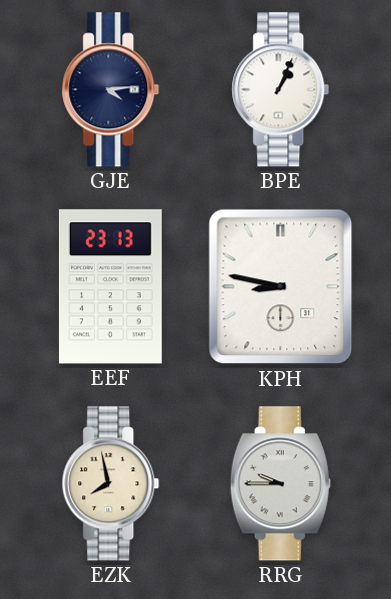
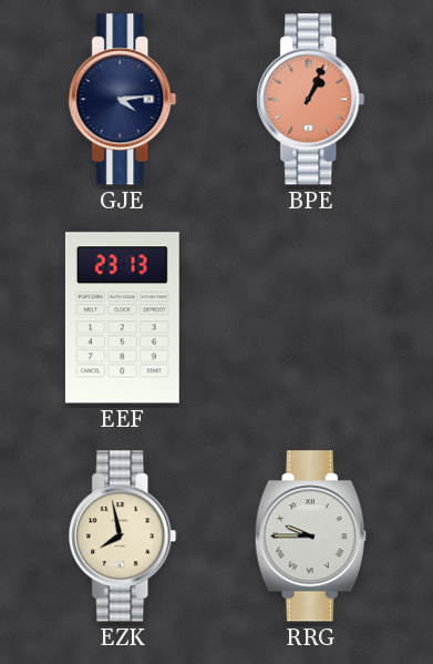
BPE dial: white -> salmon
KPH: 8:47 -> none
